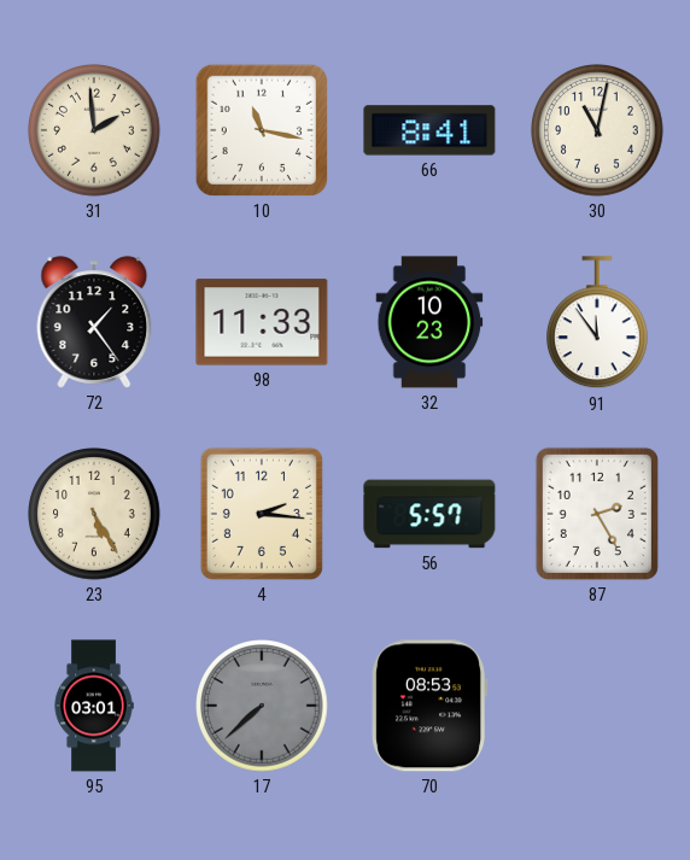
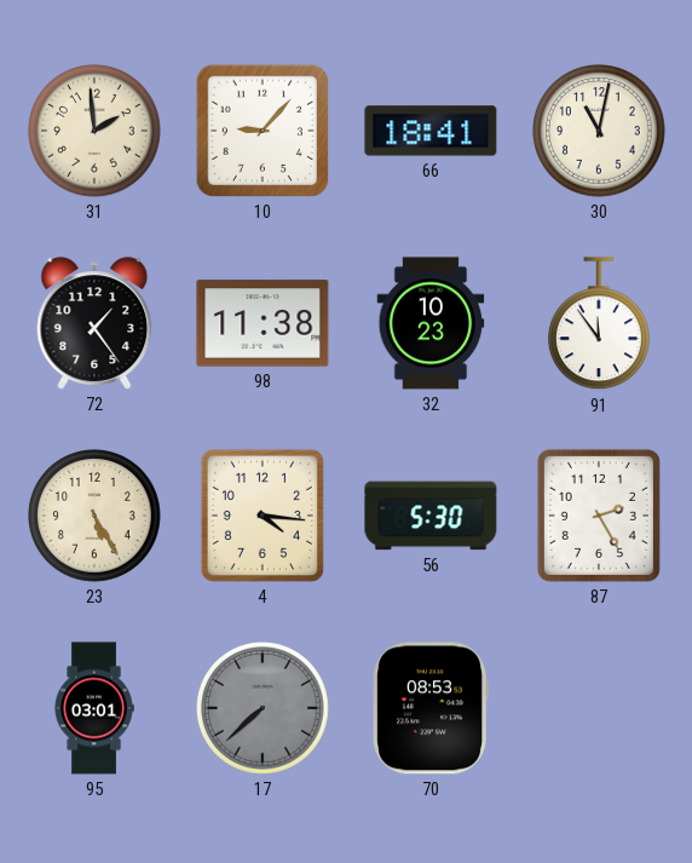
10: 11:17 -> 9:07
66: 8:41 -> 18:41
98: 11:33 -> 11:38
4: 2:16 -> 4:16
56: 5:57 -> 5:30
